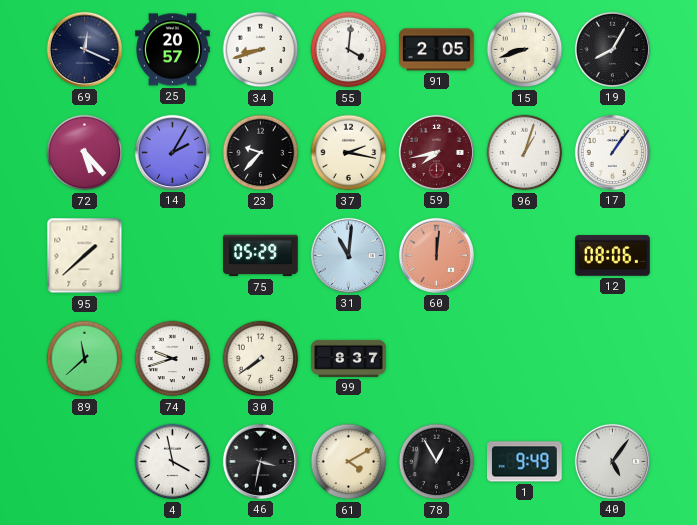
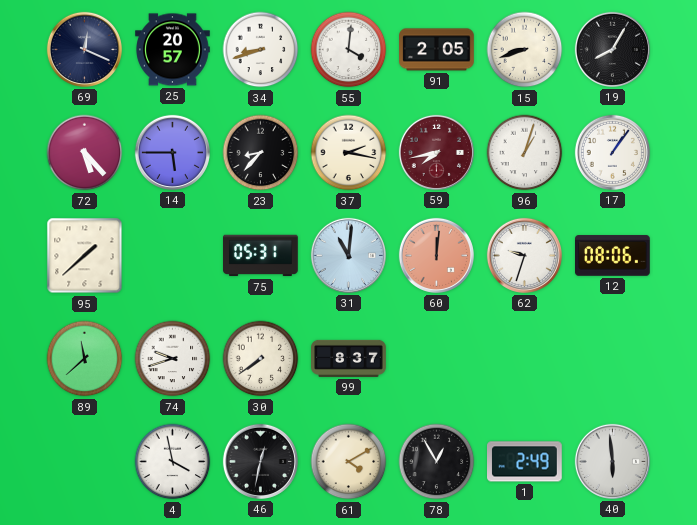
14: 2:05 -> 5:45
23: 9:37 -> 8:37
75: 05:29 -> 05:31
62: none -> 9:33
46: 3:32 -> 12:32
1: 9:49 -> 2:49
40: 5:06 -> 5:59
